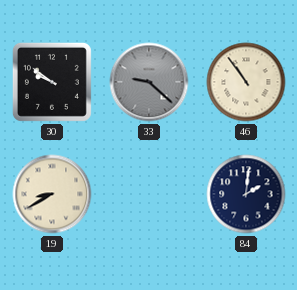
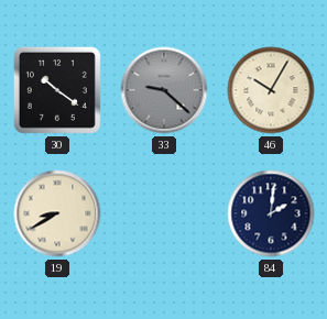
30: 9:51 -> 10:21
46: 10:54 -> 10:05
